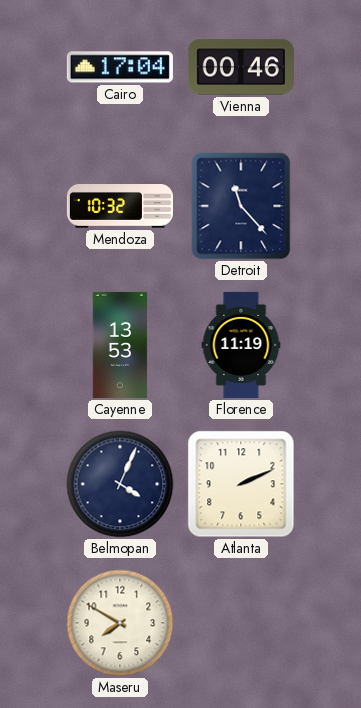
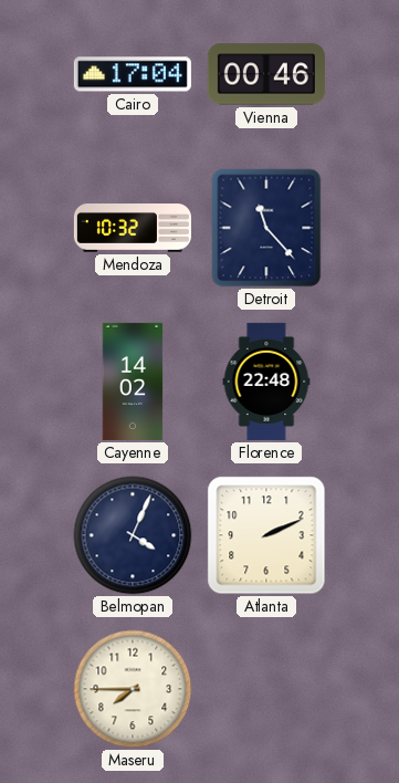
Cayenne: 13:53 -> 14:02
Florence: 11:19 -> 22:48
Maseru: 7:50 -> 7:45
